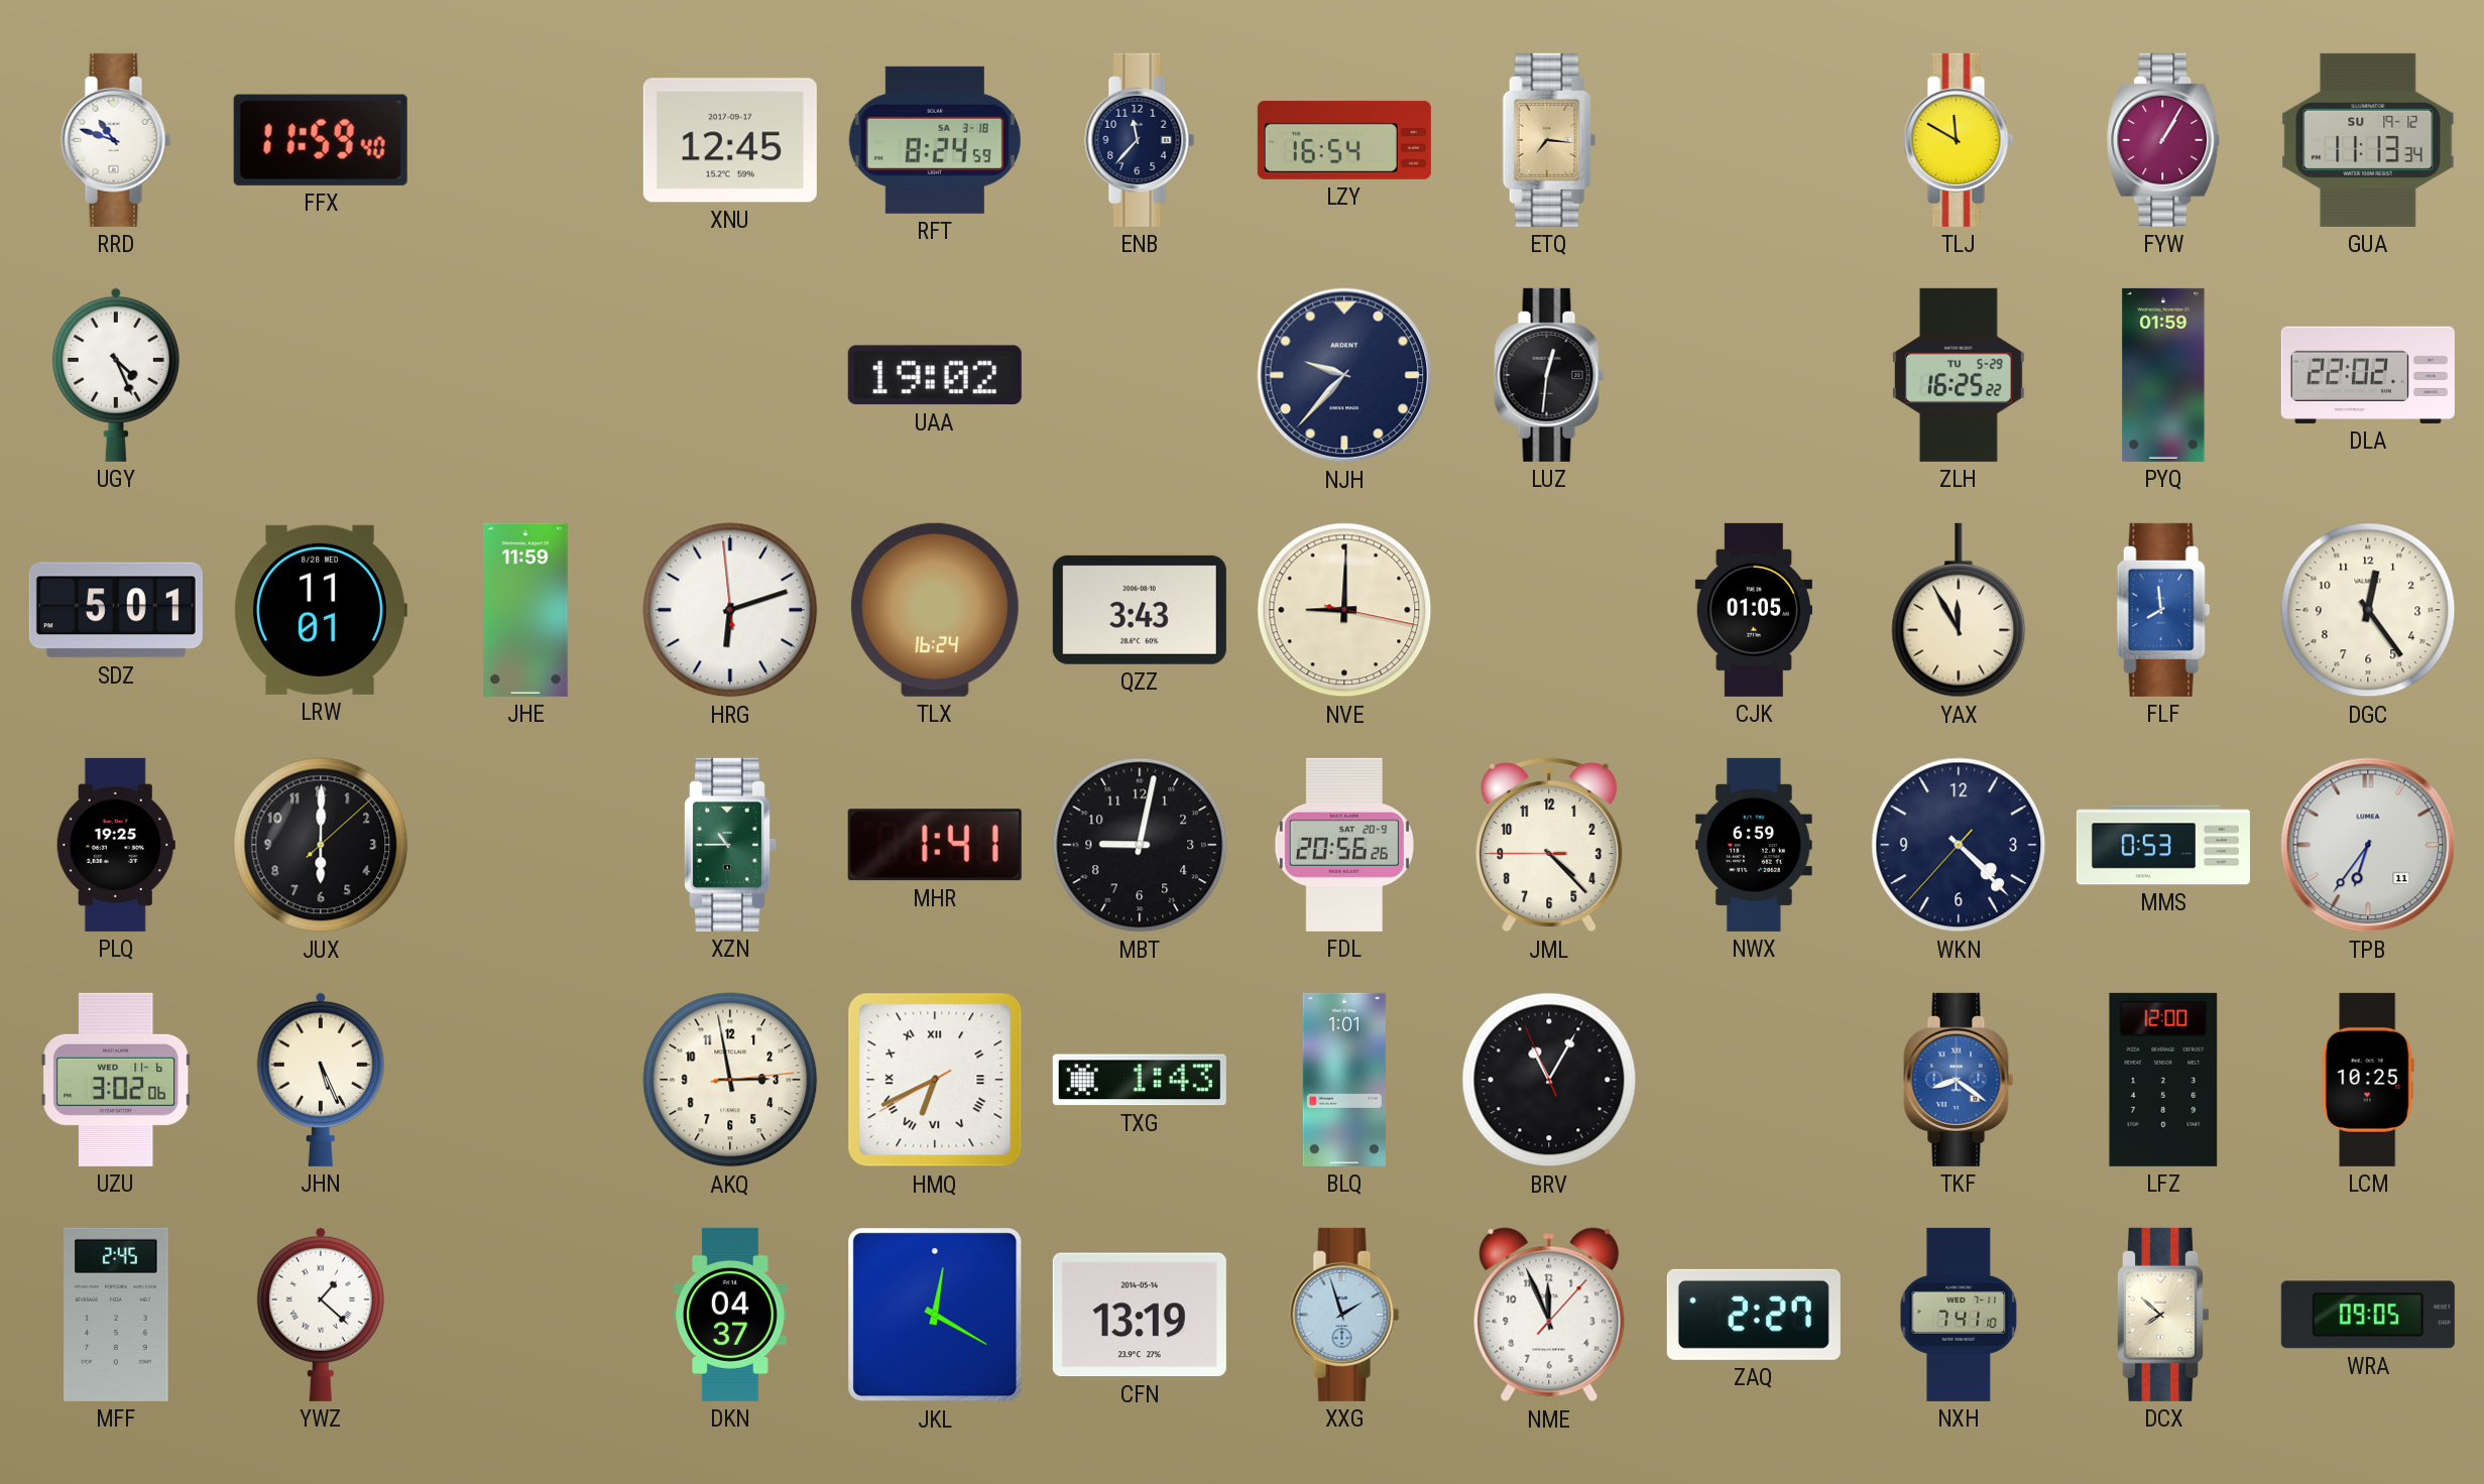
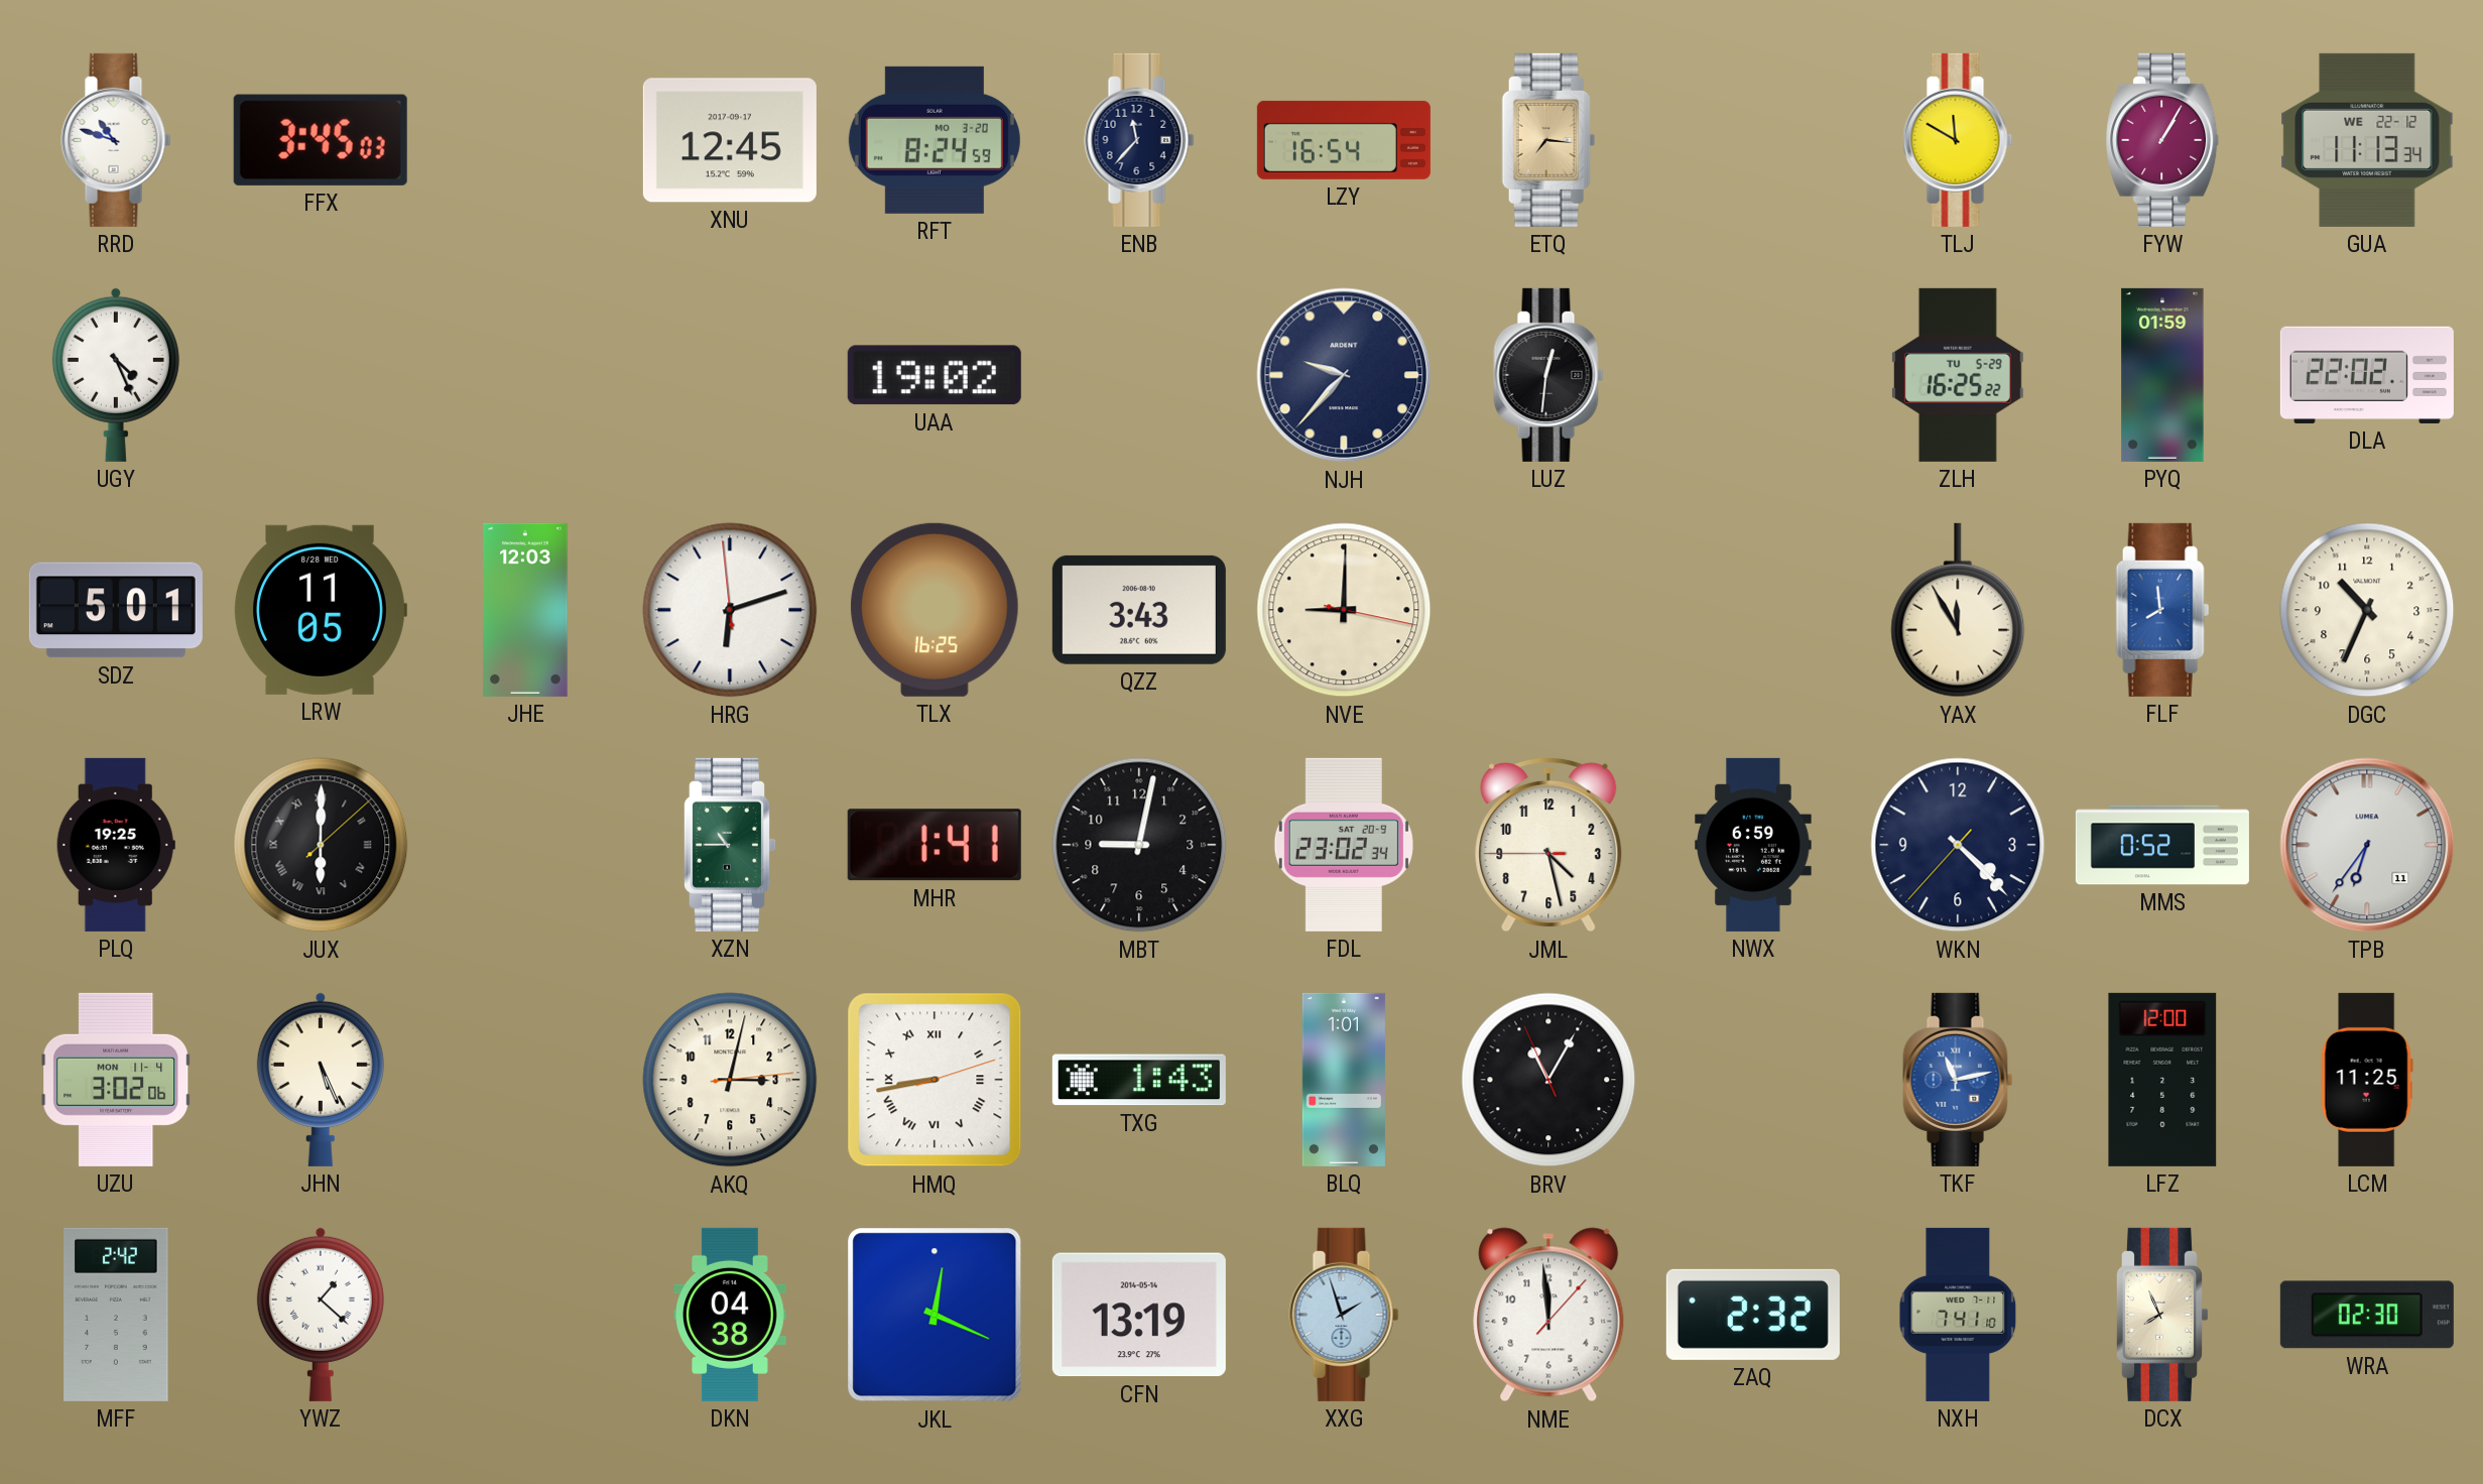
FFX: 11:59 -> 3:45
RFT date: SA 3-18 -> MO 3-20
GUA date: SU 19-12 -> WE 22-12
LRW: 11:01 -> 11:05
JHE: 11:59 -> 12:03
TLX: 16:24 -> 16:25
CJK: 01:05 -> none
DGC: 12:24 -> 10:34
JUX numerals: Arabic -> Roman
FDL: 20:56 -> 23:02
JML: 4:22 -> 4:27
MMS: 0:53 -> 0:52
UZU date: WED 11-6 -> MON 11-4
AKQ: 2:58 -> 3:02
HMQ: 6:40 -> 8:43
TKF: 8:21 -> 11:13
LCM: 10:25 -> 11:25
MFF: 2:45 -> 2:42
DKN: 04:37 -> 04:38
JKL: 12:20 -> 12:19
NME: 11:56 -> 11:59
ZAQ: 2:27 -> 2:32
DCX: 7:52 -> 7:56
WRA: 09:05 -> 02:30
